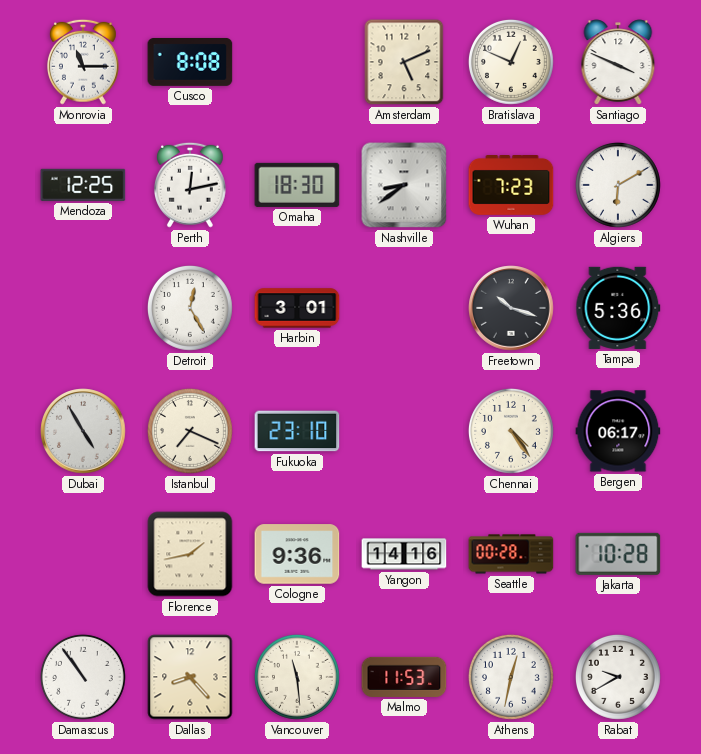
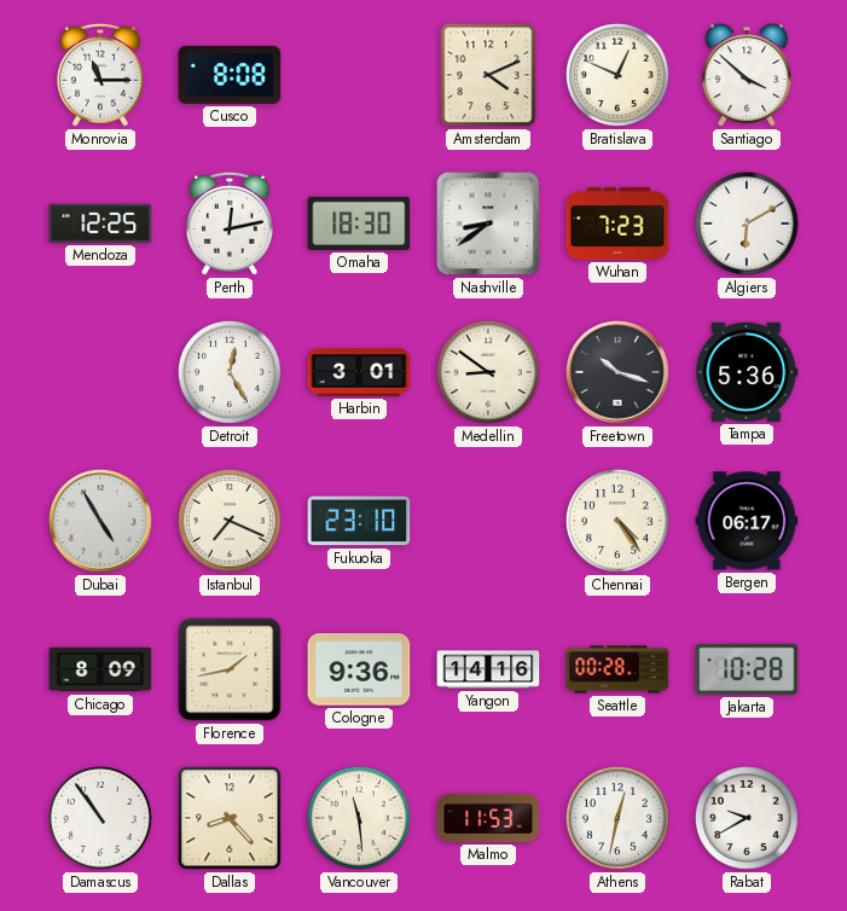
Amsterdam: 5:11 -> 4:11
Santiago: 3:49 -> 3:52
Medellin: none -> 8:51
Chicago: none -> 8:09
